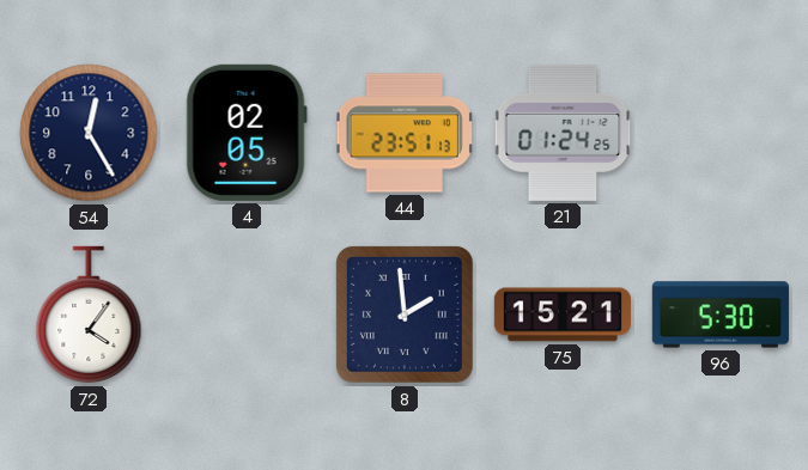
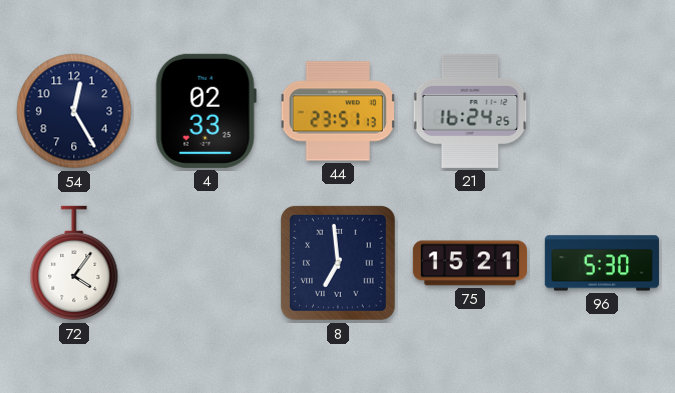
4: 02:05 -> 02:33
21: 01:24 -> 16:24
8: 1:59 -> 6:59
